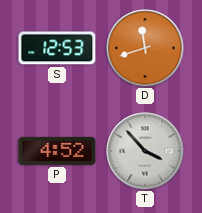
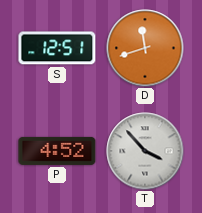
S: 12:53 -> 12:51
